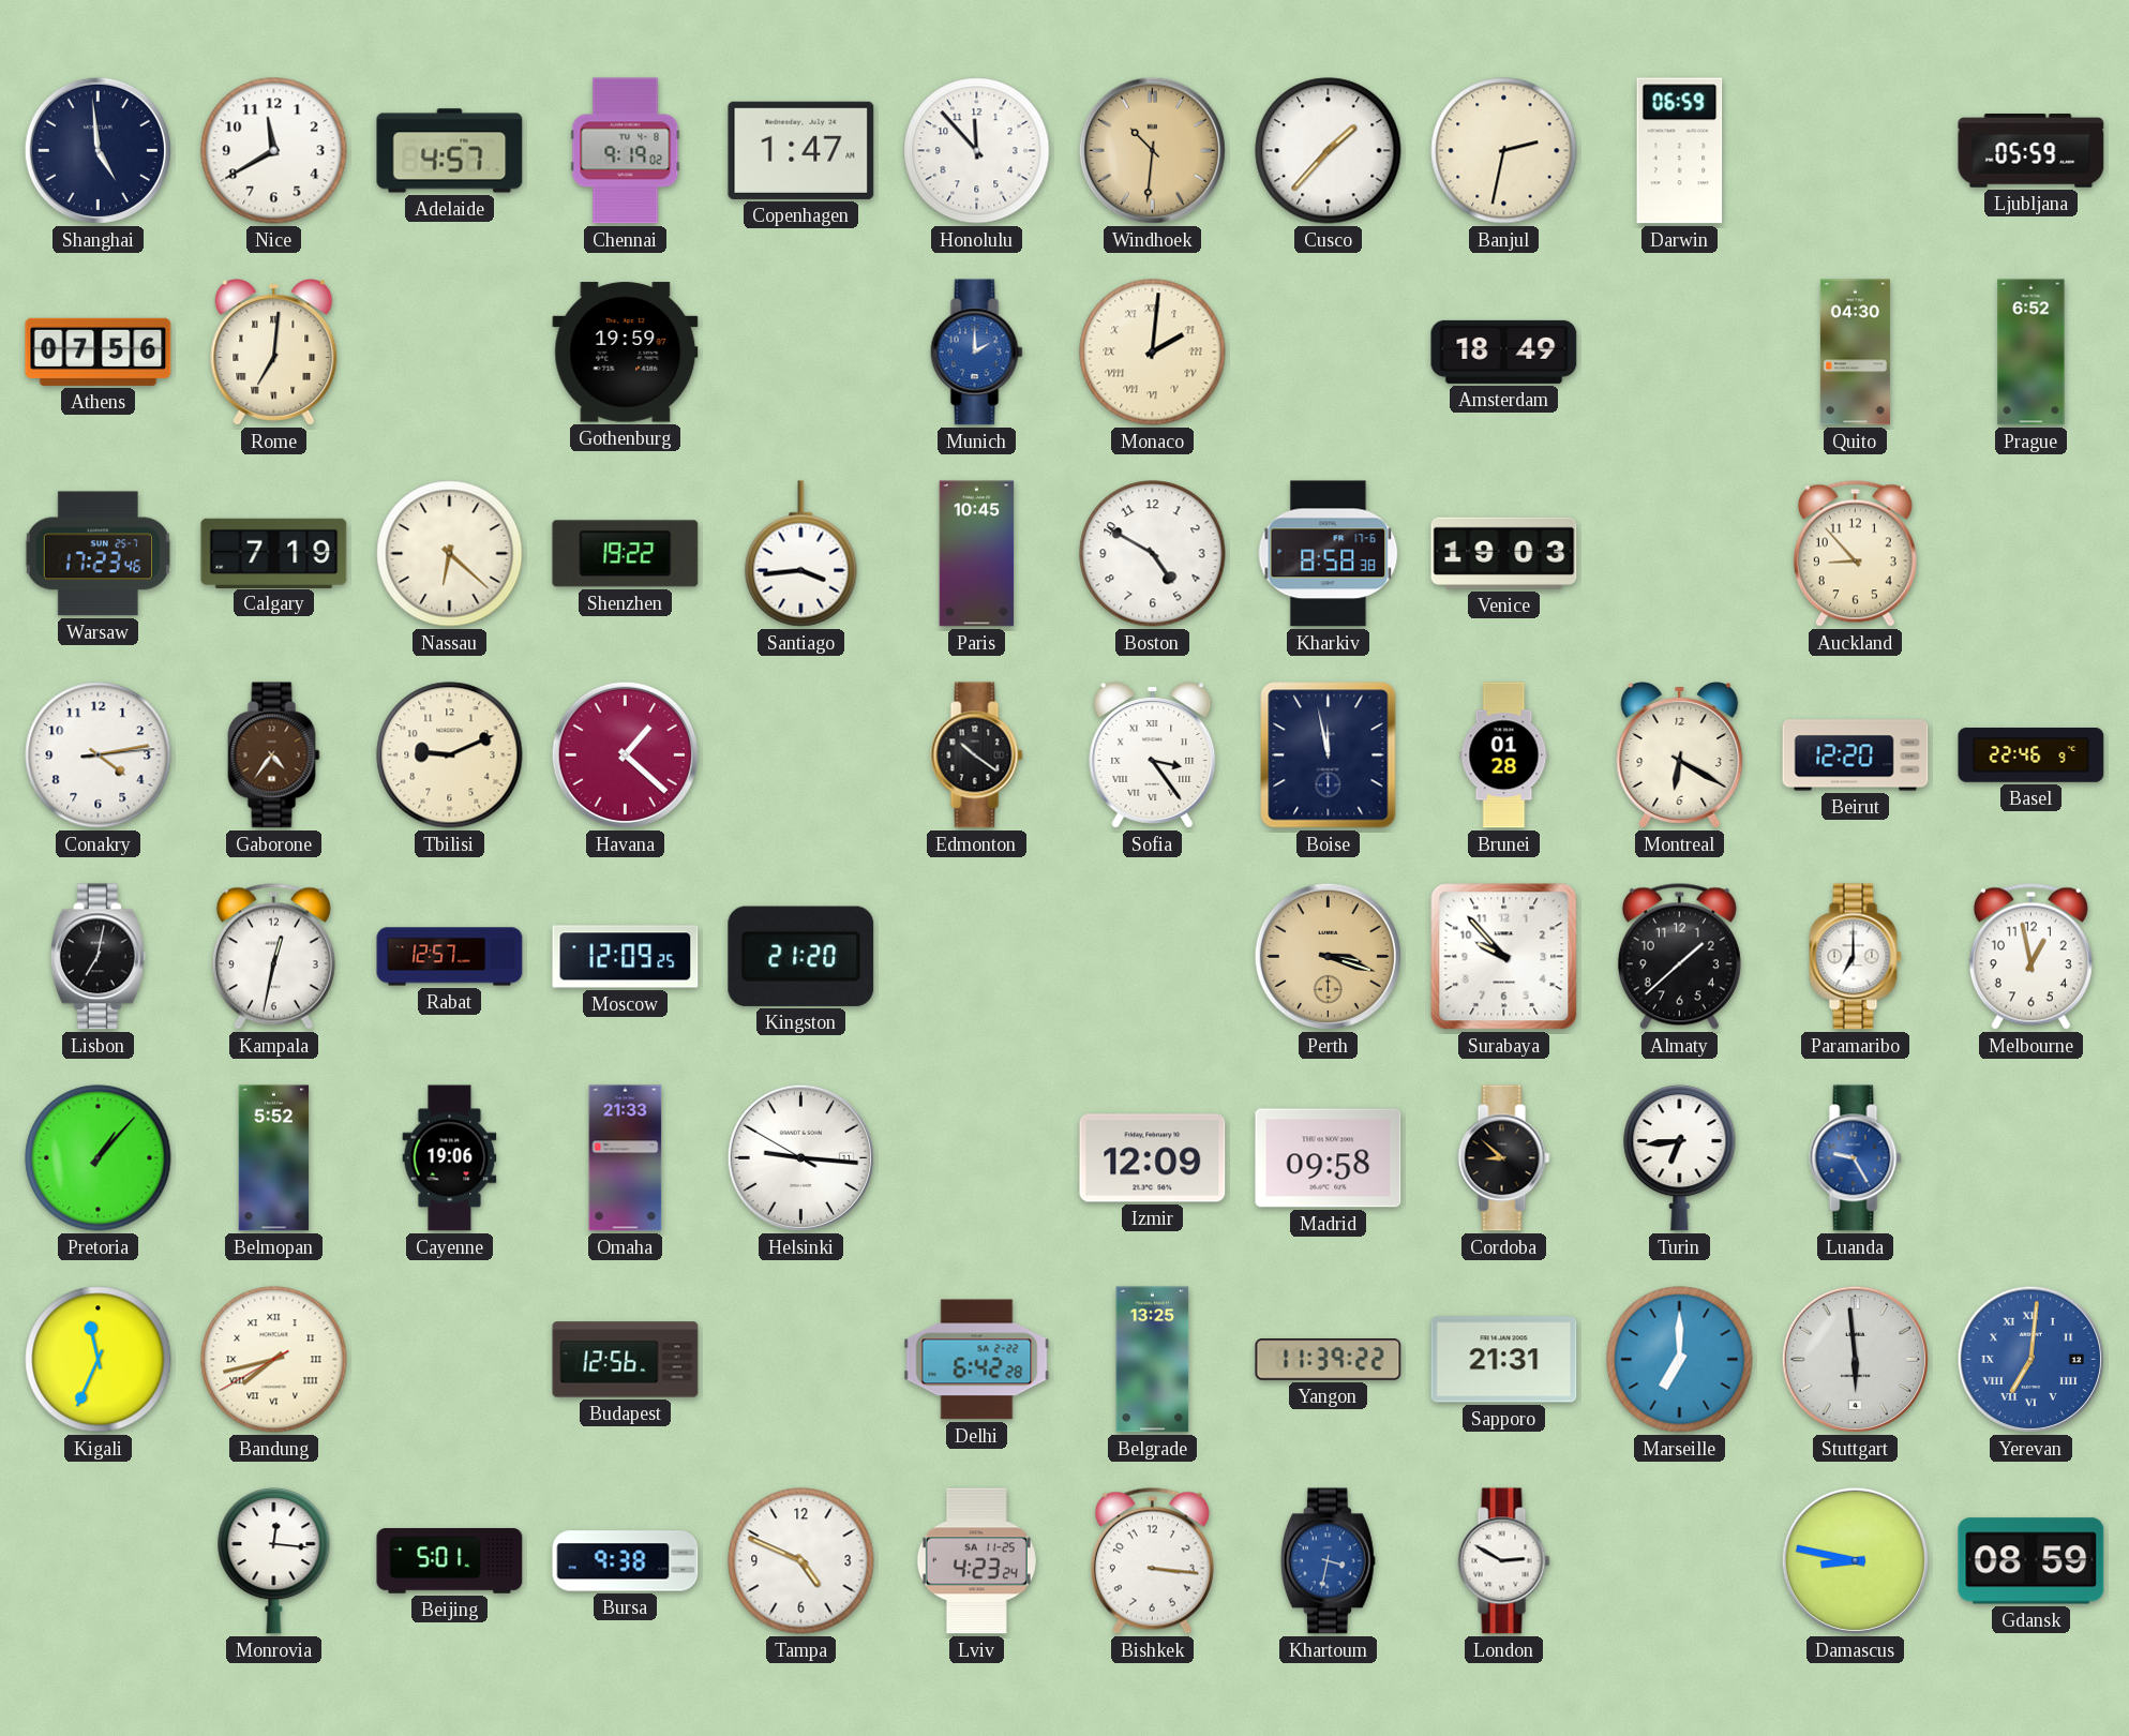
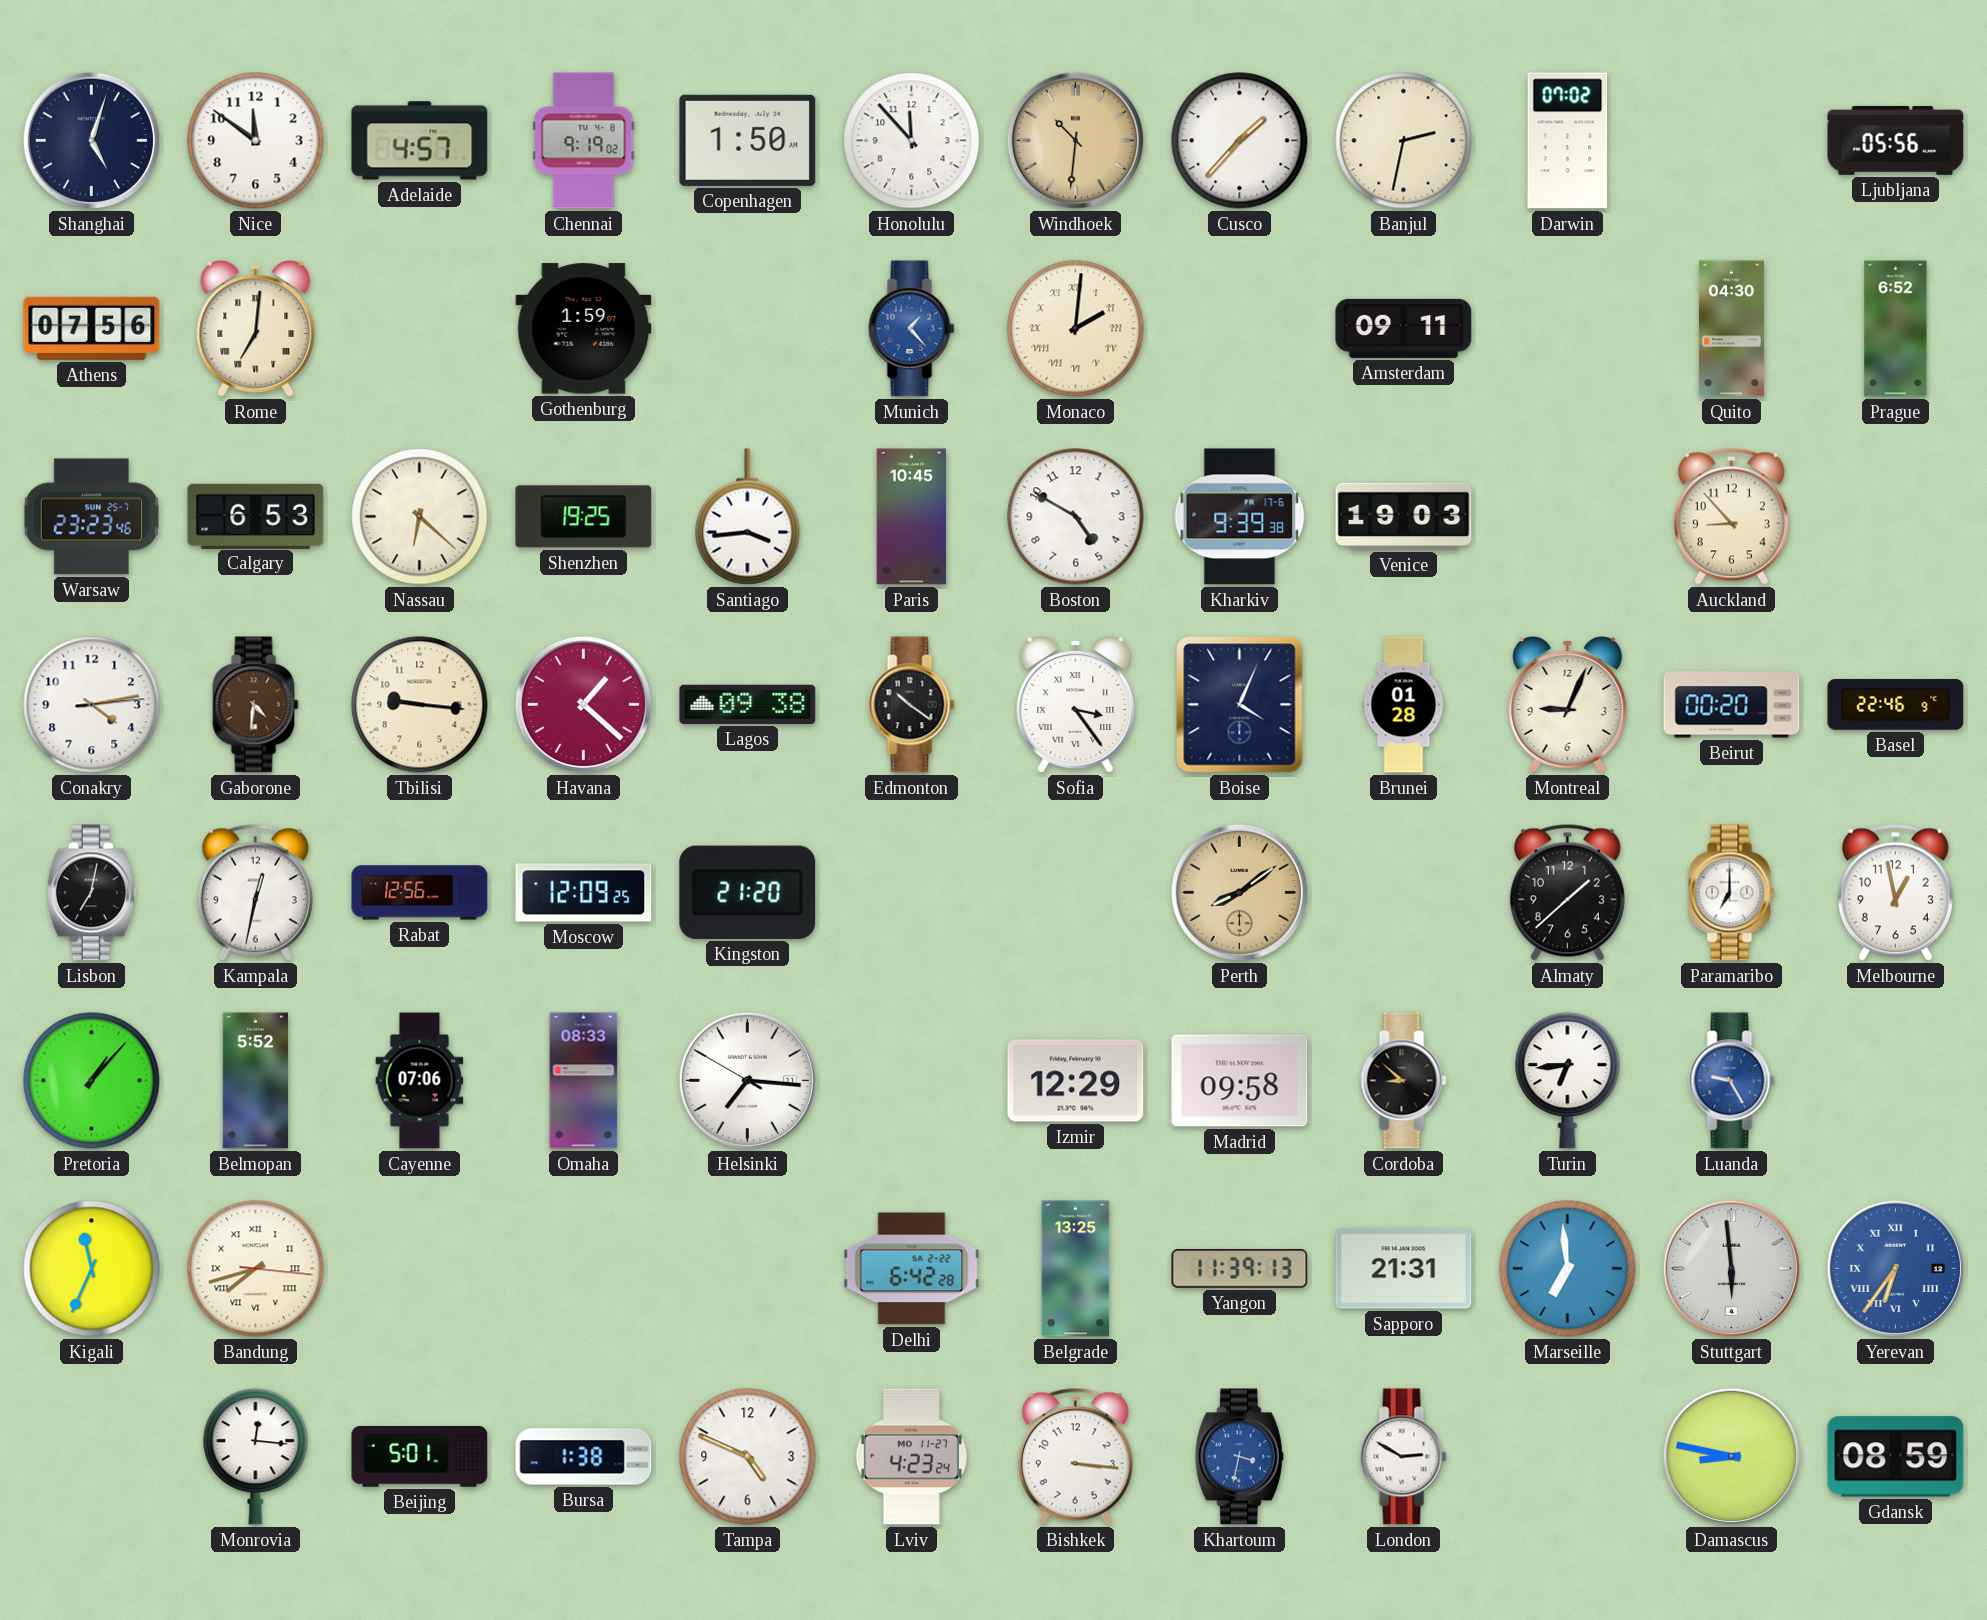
Shanghai: 4:59 -> 5:03
Nice: 11:40 -> 11:51
Copenhagen: 1:47 -> 1:50
Darwin: 06:59 -> 07:02
Ljubljana: 05:59 -> 05:56
Gothenburg: 19:59 -> 1:59
Munich: 2:00 -> 1:23
Amsterdam: 18:49 -> 09:11
Warsaw: 17:23 -> 23:23
Calgary: 7:19 -> 6:53
Shenzhen: 19:22 -> 19:25
Kharkiv: 8:58 -> 9:39
Gaborone: 4:36 -> 4:31
Tbilisi: 9:11 -> 9:16
Lagos: none -> 09:38
Boise: 11:58 -> 4:04
Montreal: 6:20 -> 9:04
Beirut: 12:20 -> 00:20
Rabat: 12:57 -> 12:56
Perth: 3:18 -> 8:09
Surabaya: 9:53 -> none
Cayenne: 19:06 -> 07:06
Omaha: 21:33 -> 08:33
Helsinki: 9:15 -> 7:15
Izmir: 12:09 -> 12:29
Bandung: 7:42:40 -> 7:42:16
Budapest: 12:56 -> none
Yangon: 11:39:22 -> 11:39:13
Marseille: 7:00 -> 6:59
Yerevan: 7:01 -> 6:36
Bursa: 9:38 -> 1:38
Lviv date: SA 11-25 -> MO 11-27
